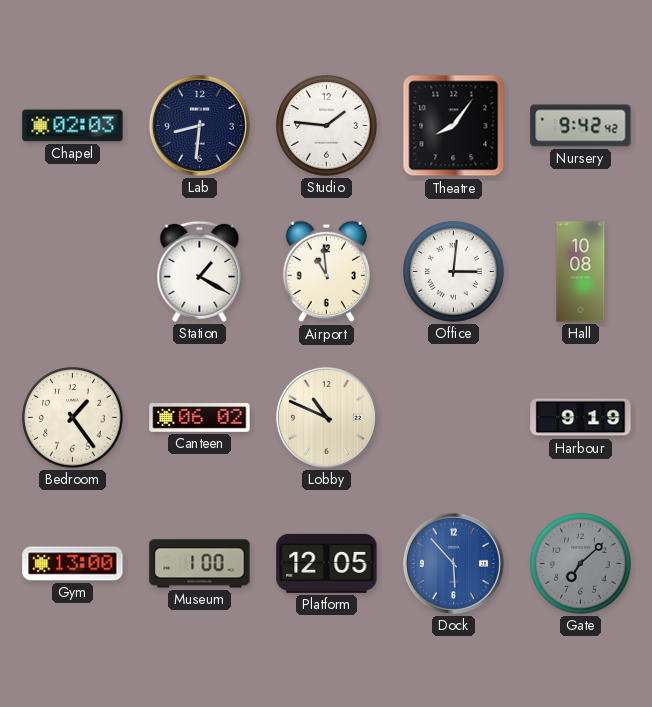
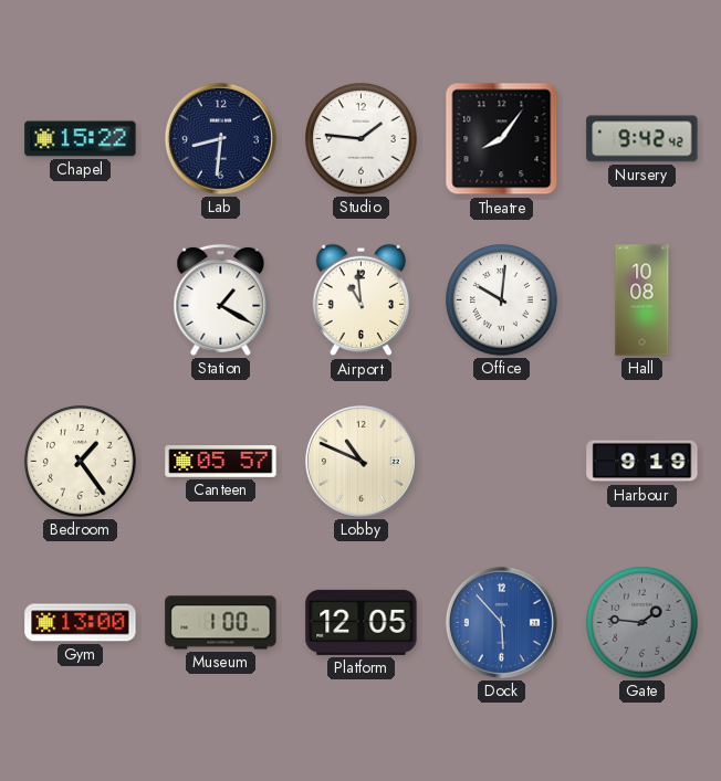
Chapel: 02:03 -> 15:22
Office: 3:01 -> 10:01
Canteen: 06:02 -> 05:57
Gate: 7:08 -> 1:46
